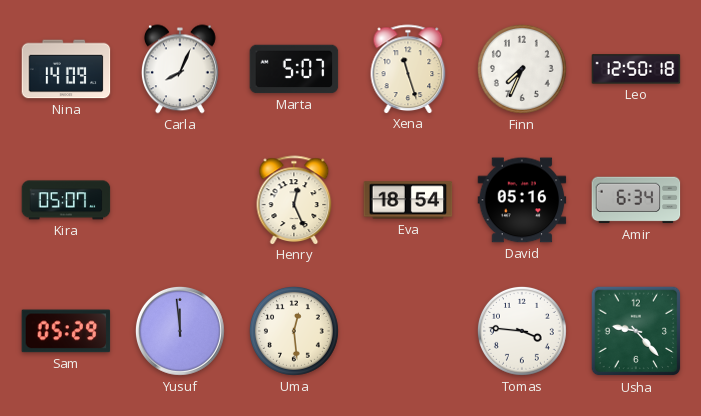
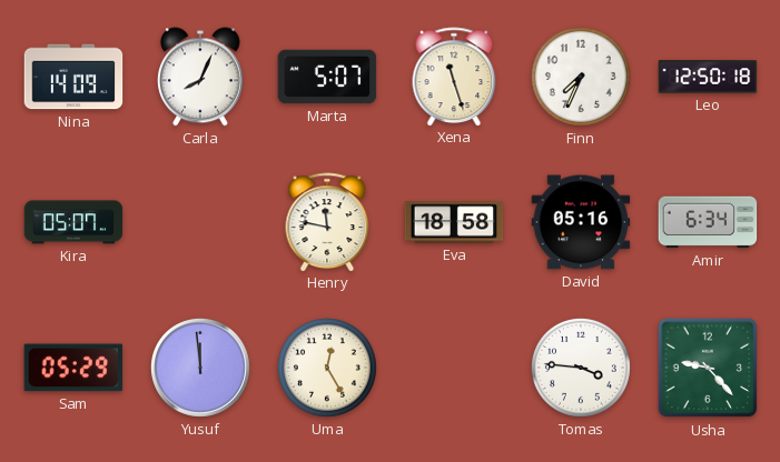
Henry: 12:26 -> 11:47
Eva: 18:54 -> 18:58
Uma: 12:29 -> 12:25
